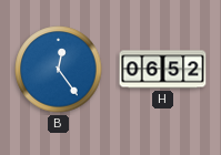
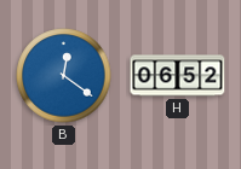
B: 12:24 -> 12:21
